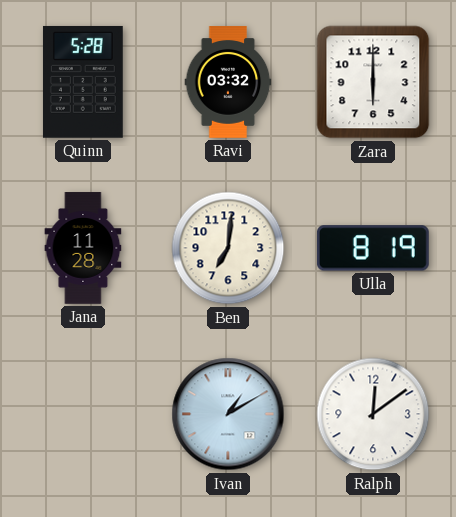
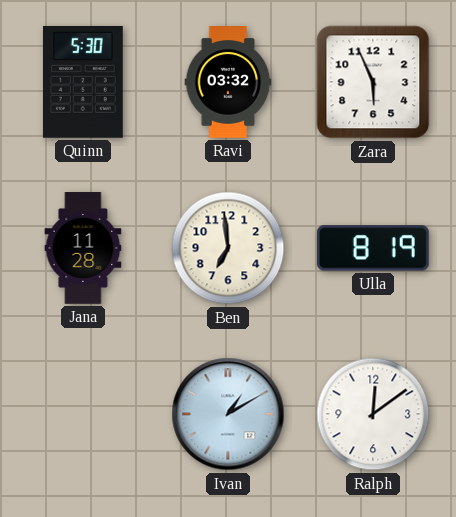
Quinn: 5:28 -> 5:30
Zara: 6:00 -> 5:56
Ben: 7:01 -> 6:59
